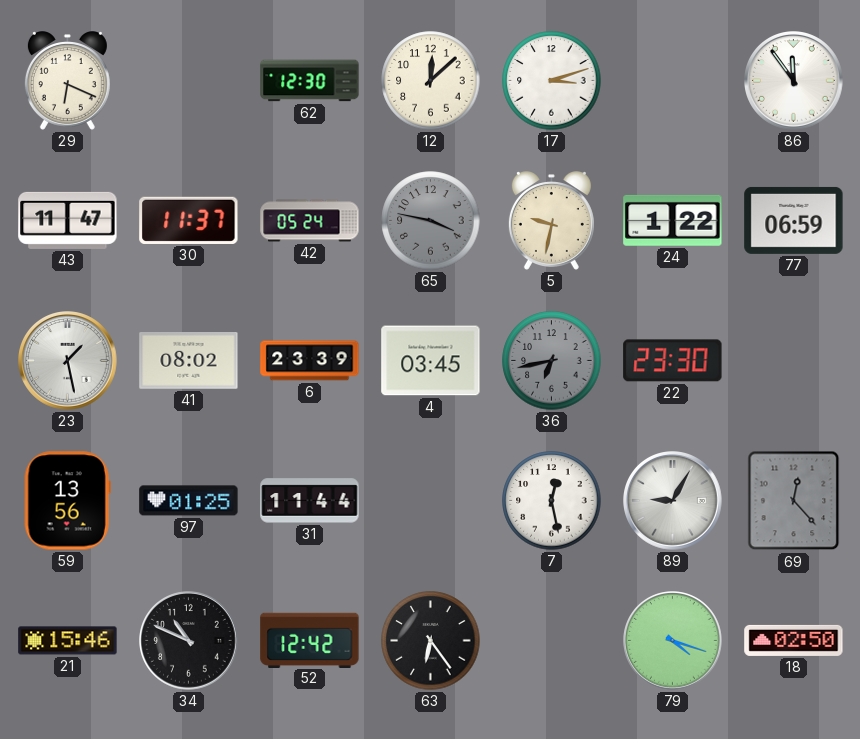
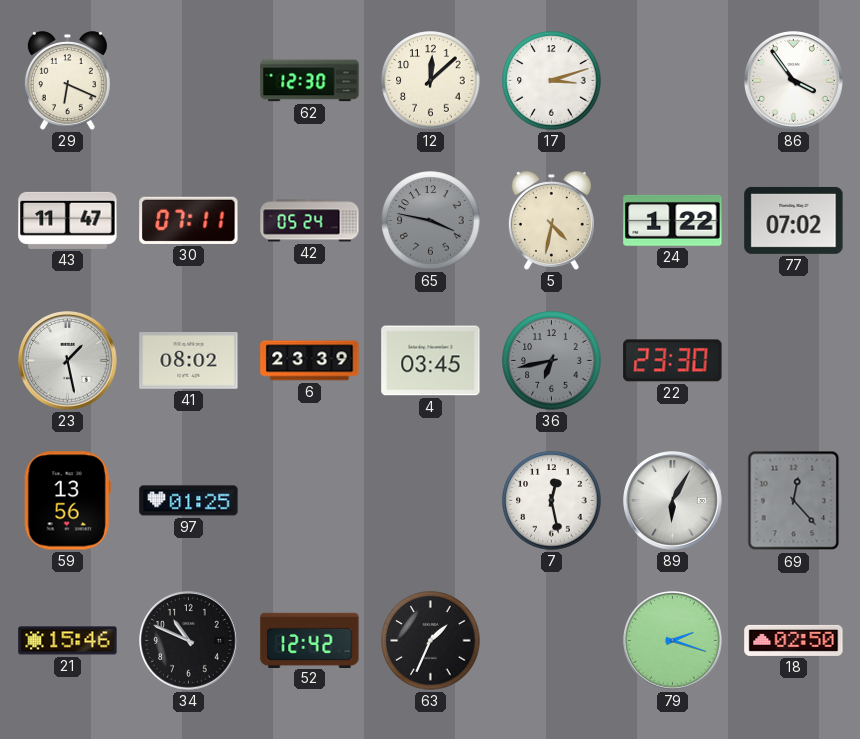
86: 11:54 -> 3:54
30: 11:37 -> 07:11
5: 9:32 -> 4:32
77: 06:59 -> 07:02
31: 11:44 -> none
89: 9:05 -> 6:05
63: 6:24 -> 1:34
79: 4:18 -> 2:18
